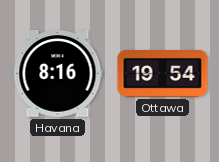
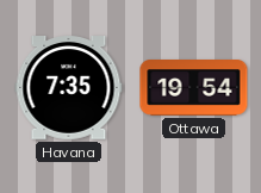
Havana: 8:16 -> 7:35
